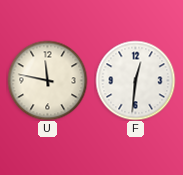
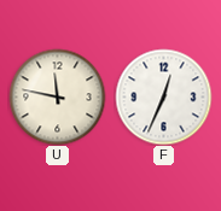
F: 12:31 -> 12:34
